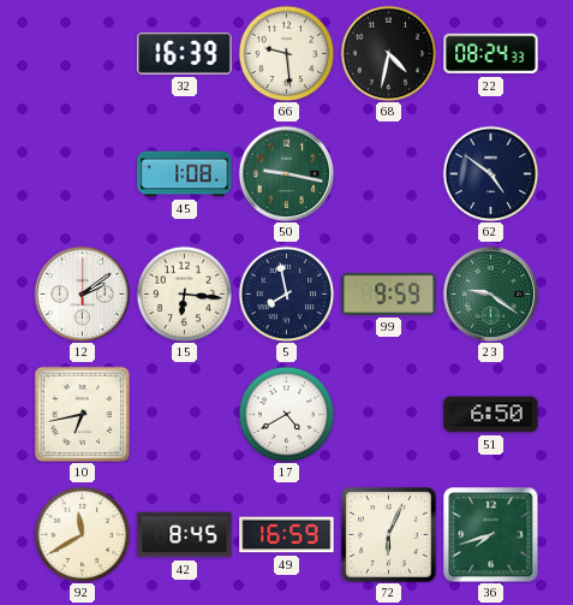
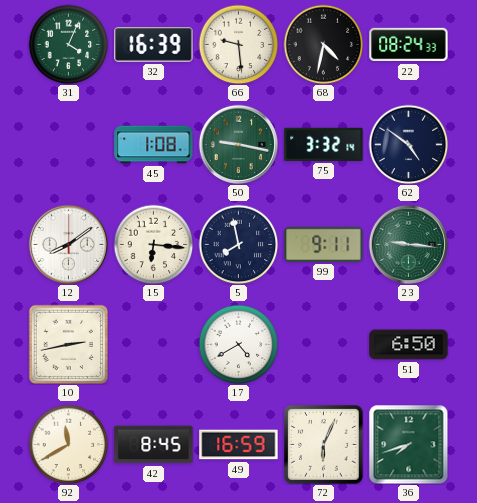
31: none -> 4:04
75: none -> 3:32
12: 2:09 -> 8:09
99: 9:59 -> 9:11
23: 9:21 -> 9:16
10: 6:43 -> 2:43
